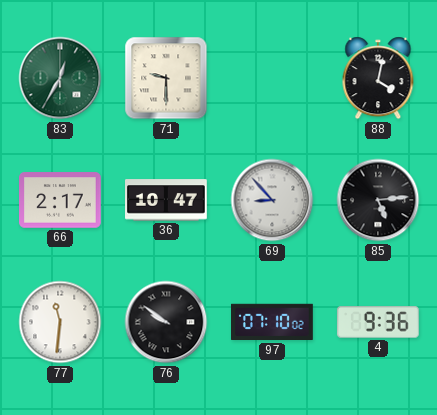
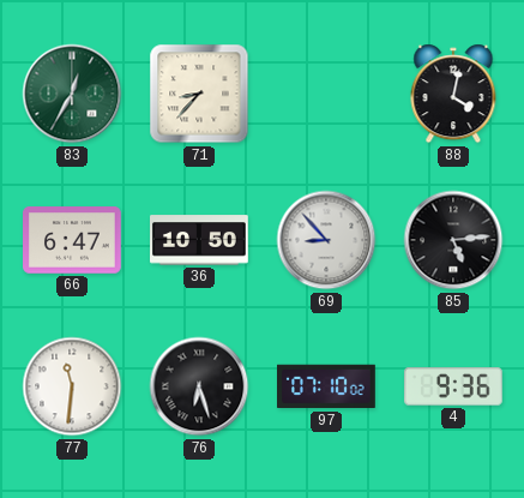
71: 9:30 -> 8:37
66: 2:17 -> 6:47
36: 10:47 -> 10:50
76: 9:51 -> 6:27
